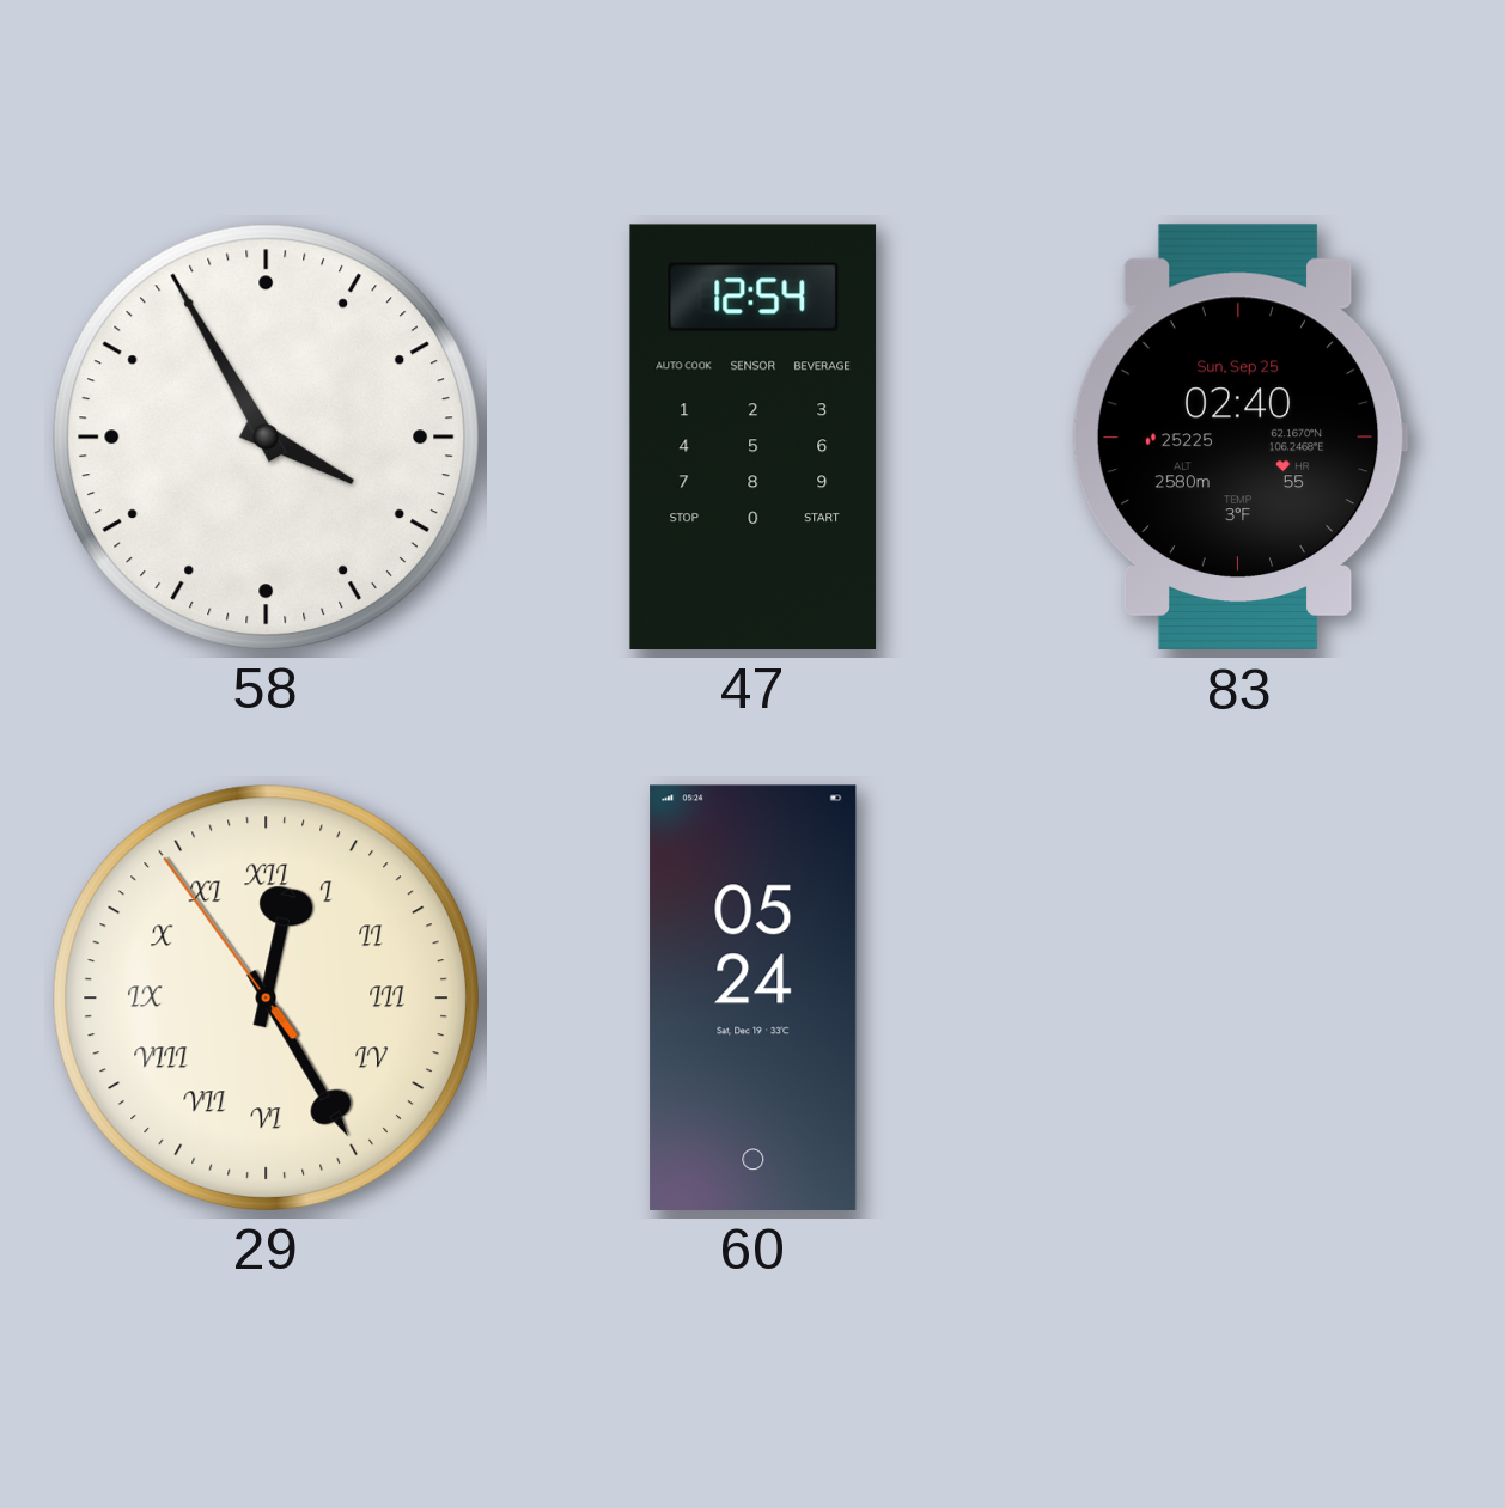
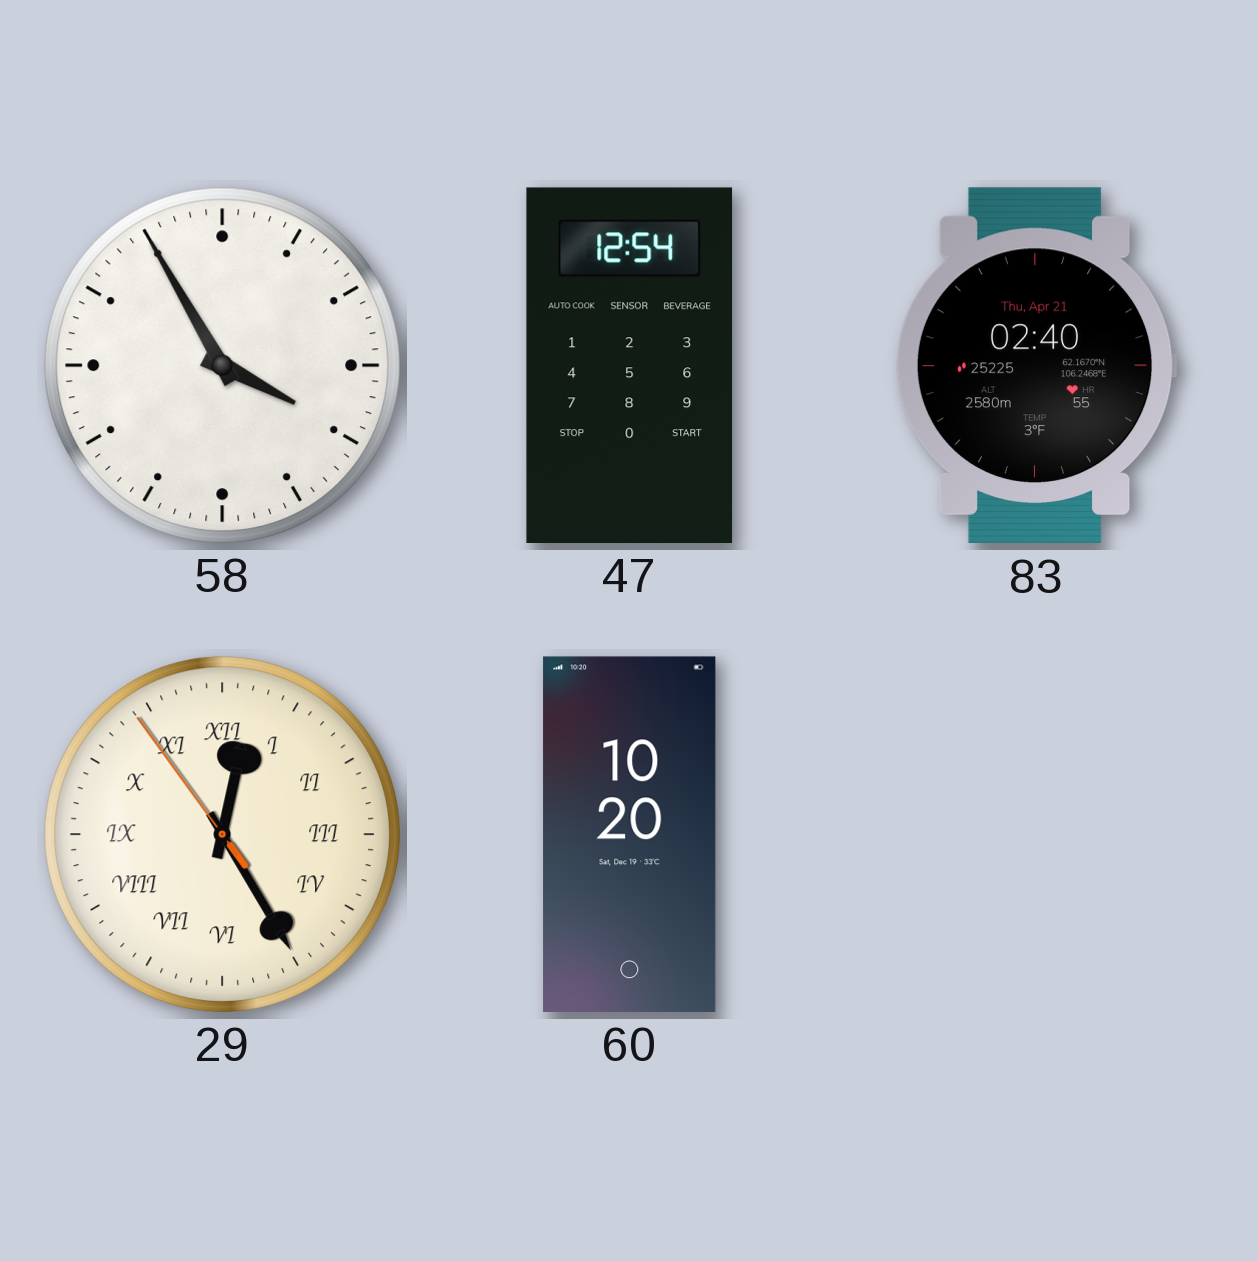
83 date: Sun, Sep 25 -> Thu, Apr 21
60: 05:24 -> 10:20
